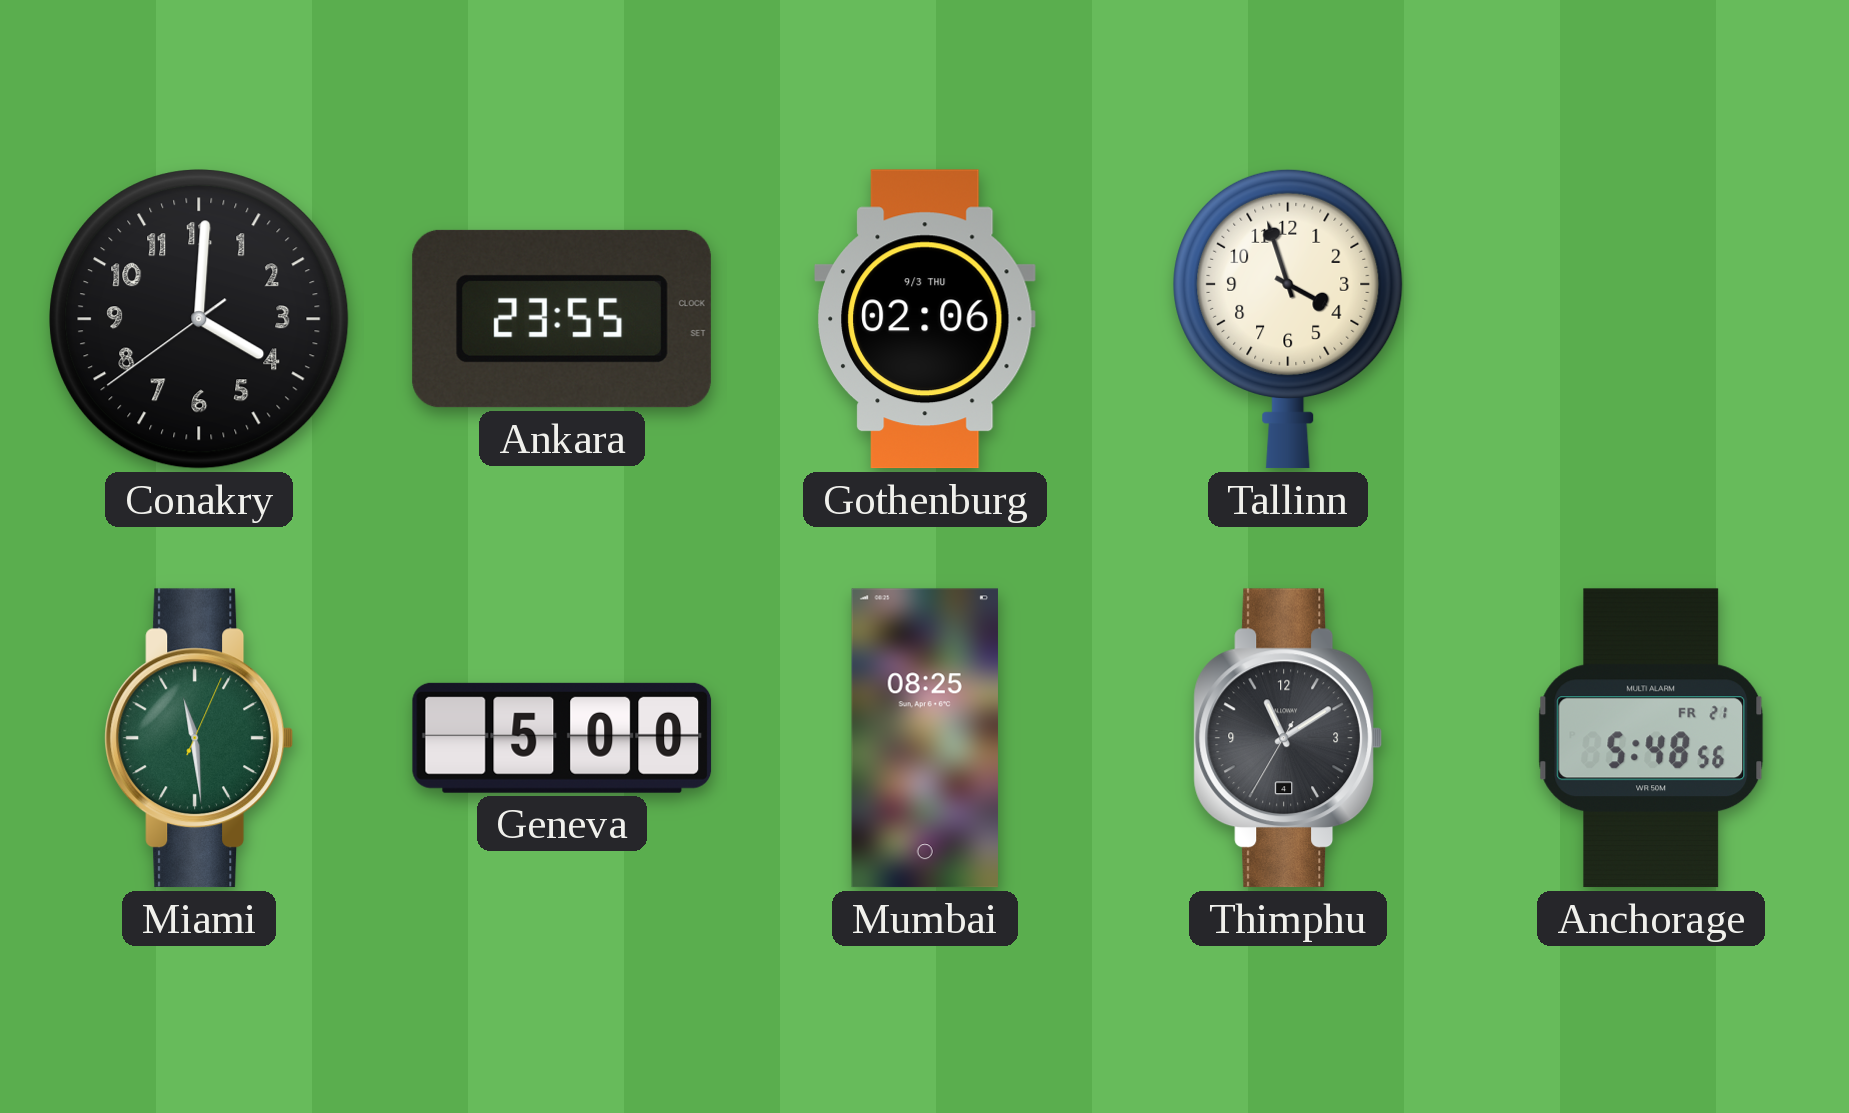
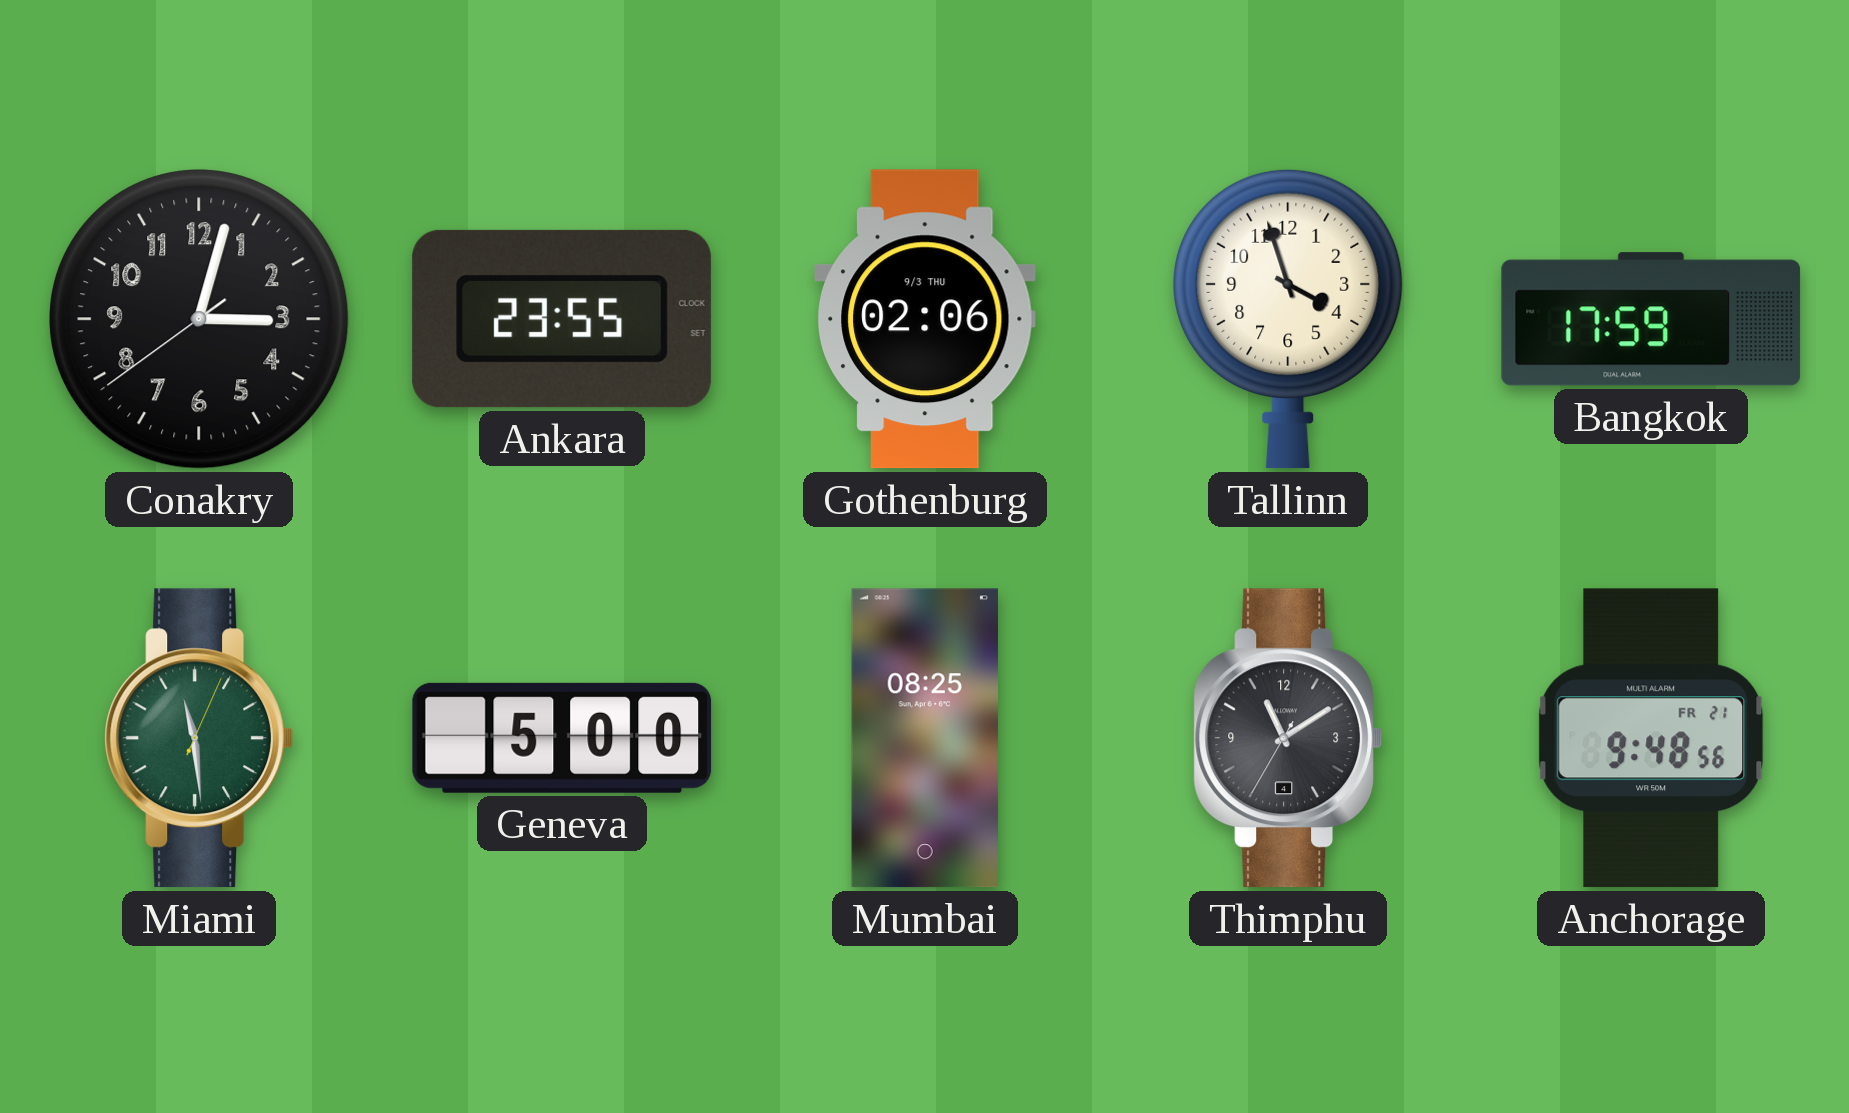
Conakry: 4:00 -> 3:02
Bangkok: none -> 17:59
Anchorage: 5:48 -> 9:48
